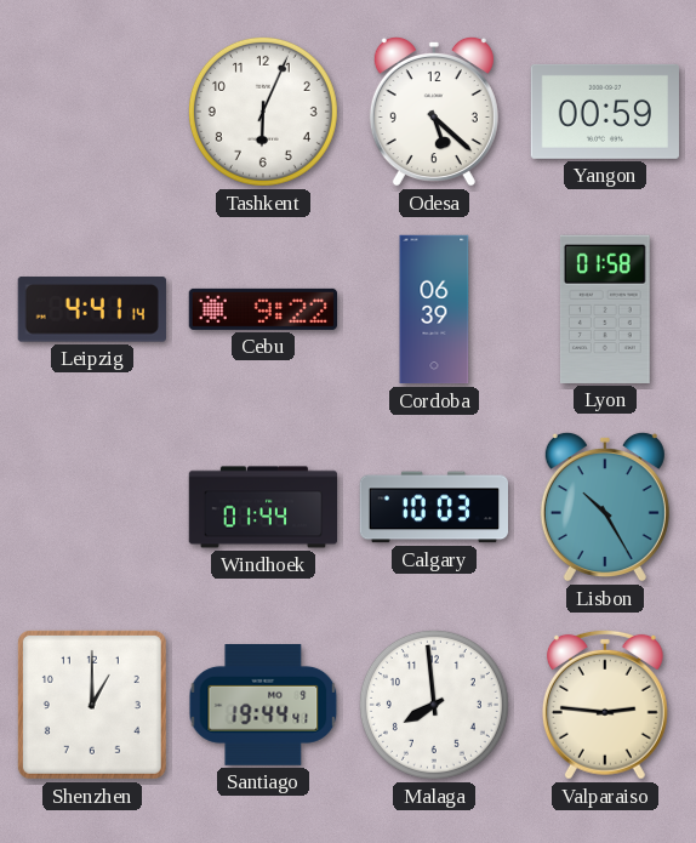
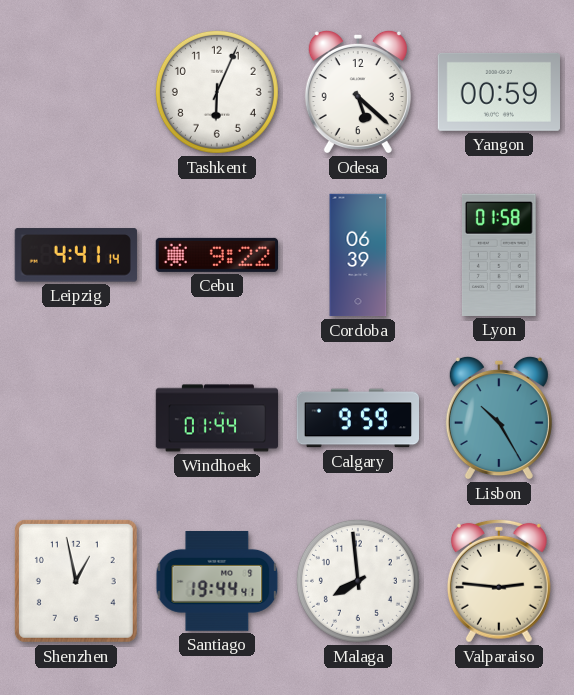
Calgary: 10:03 -> 9:59
Shenzhen: 1:00 -> 12:58
